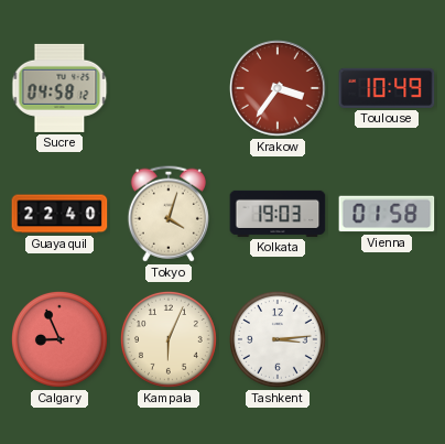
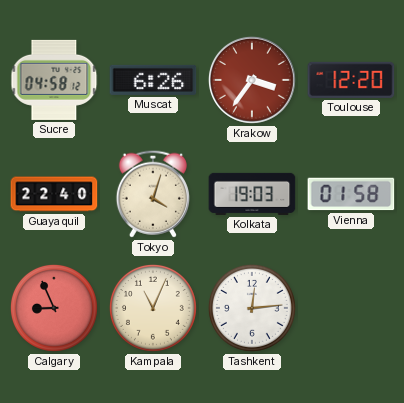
Muscat: none -> 6:26
Toulouse: 10:49 -> 12:20
Kampala: 6:04 -> 11:04
Tashkent: 3:14 -> 12:14
